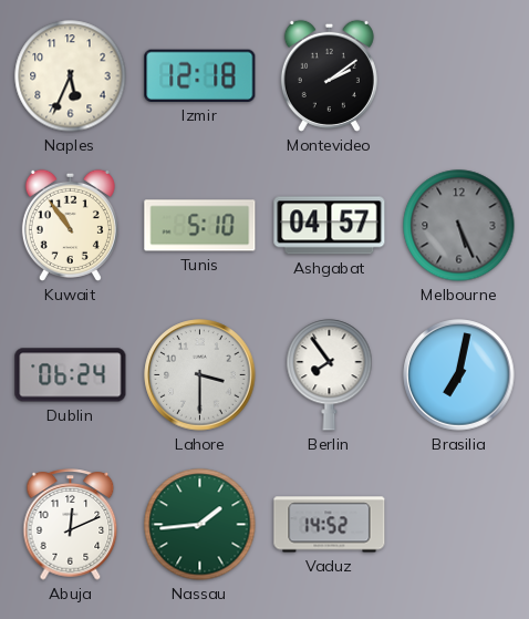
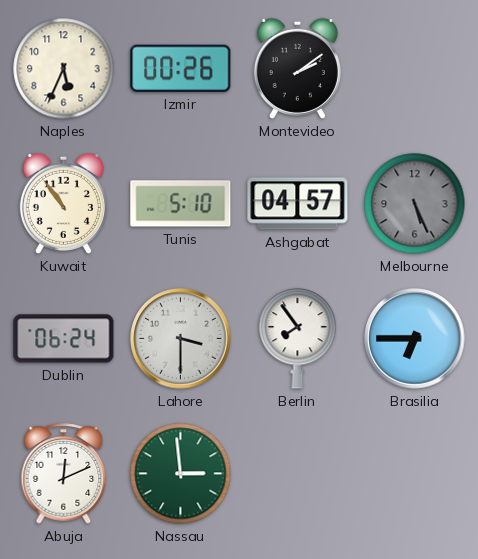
Izmir: 12:18 -> 00:26
Brasilia: 7:02 -> 6:45
Nassau: 1:44 -> 2:59
Vaduz: 14:52 -> none
